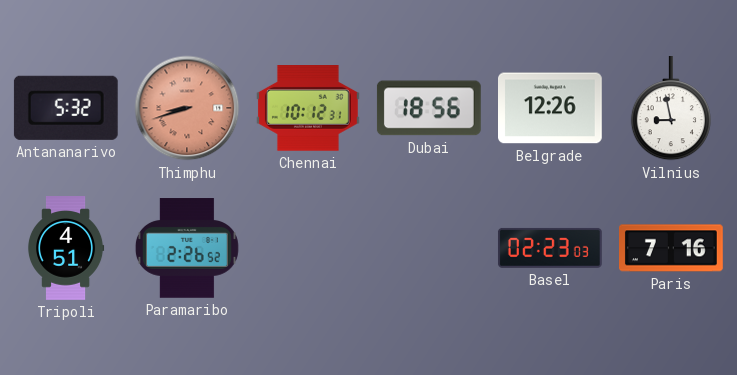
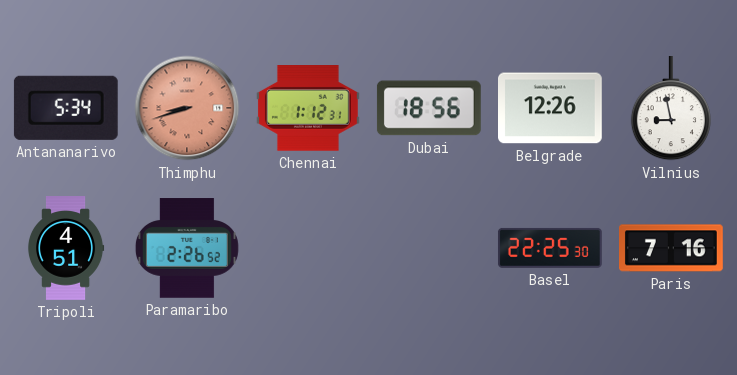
Antananarivo: 5:32 -> 5:34
Chennai: 10:12 -> 1:12
Basel: 02:23 -> 22:25
